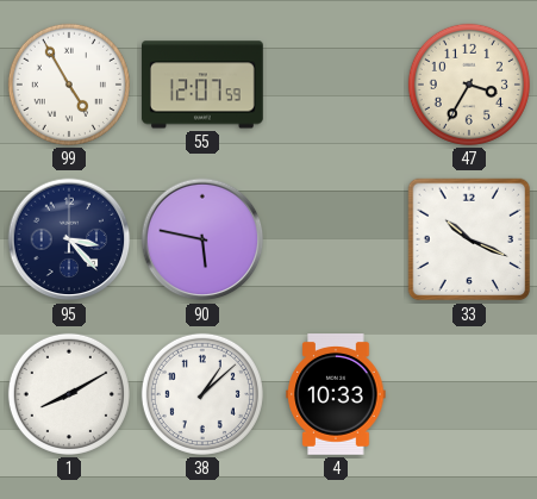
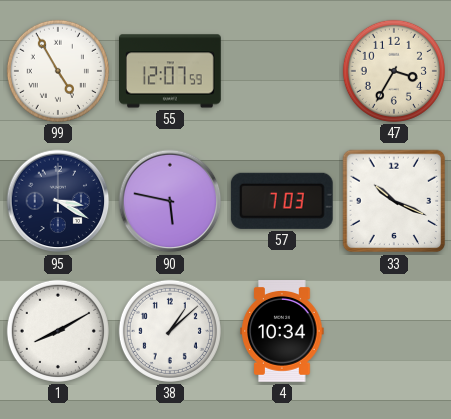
95: 3:23 -> 3:20
57: none -> 7:03
4: 10:33 -> 10:34
